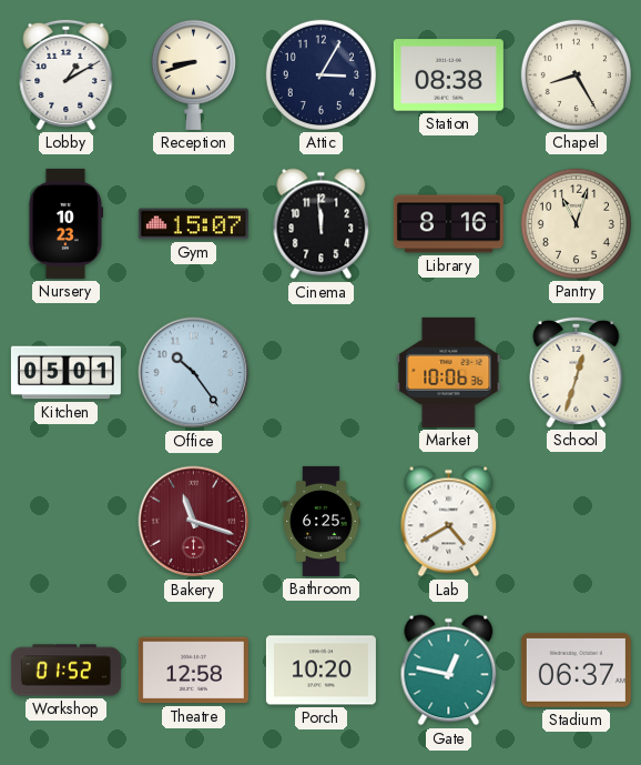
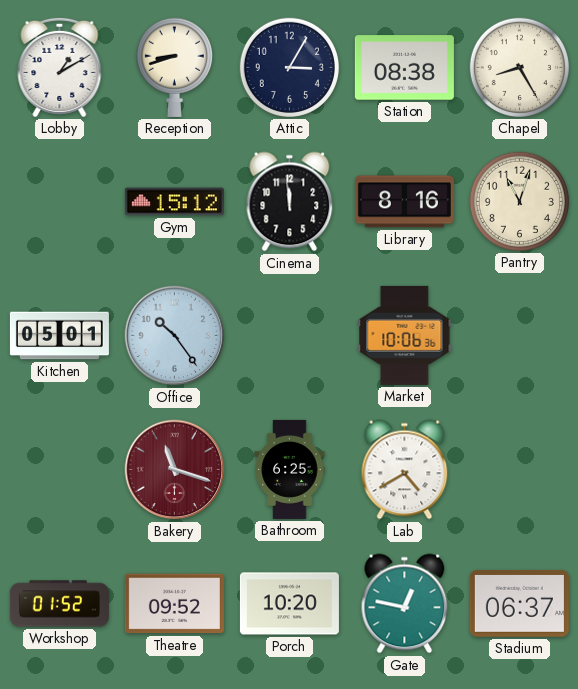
Nursery: 10:23 -> none
Gym: 15:07 -> 15:12
School: 12:33 -> none
Theatre: 12:58 -> 09:52
